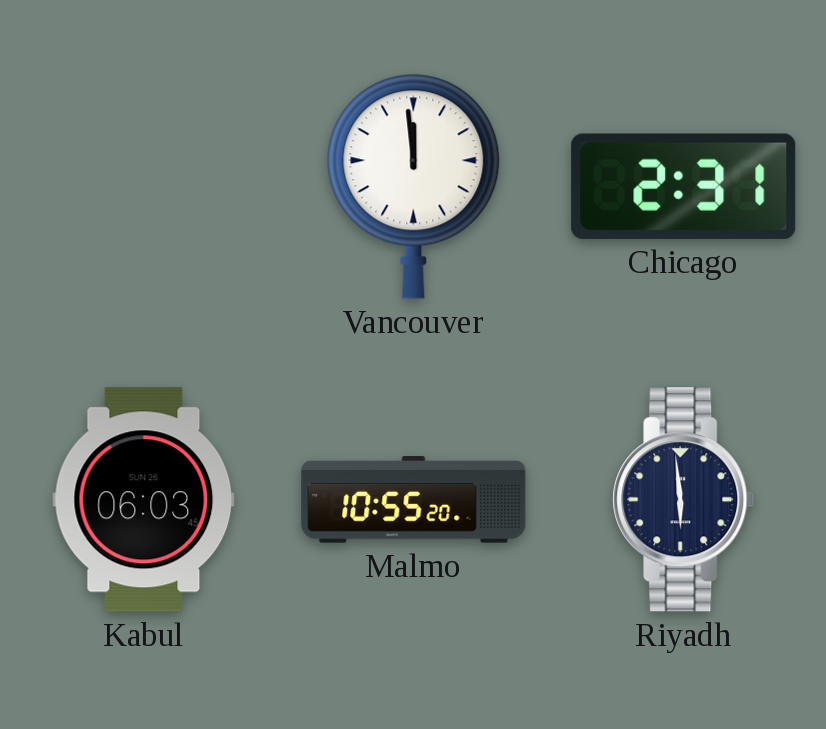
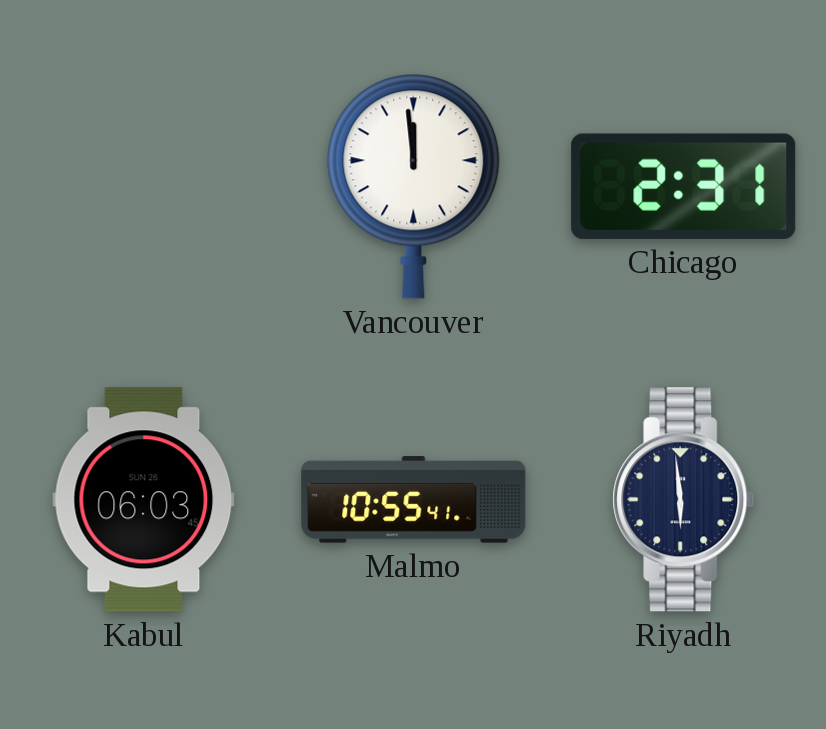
Malmo: 10:55:20 -> 10:55:41
